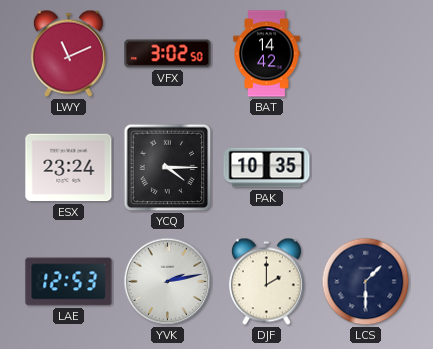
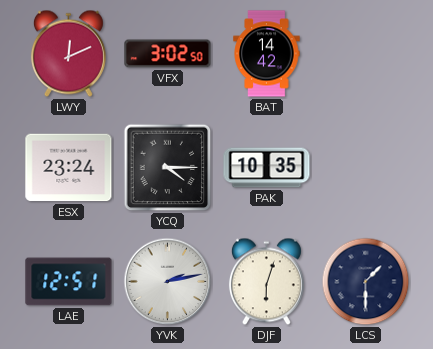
LWY: 11:11 -> 12:11
LAE: 12:53 -> 12:51
DJF: 2:00 -> 6:03
